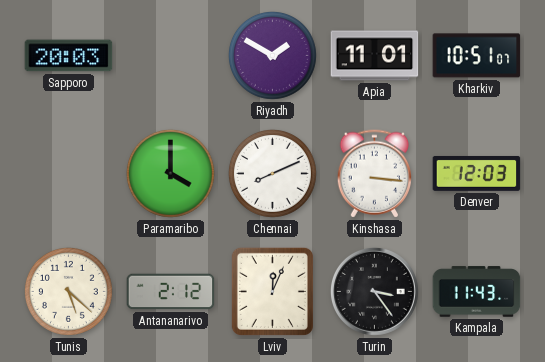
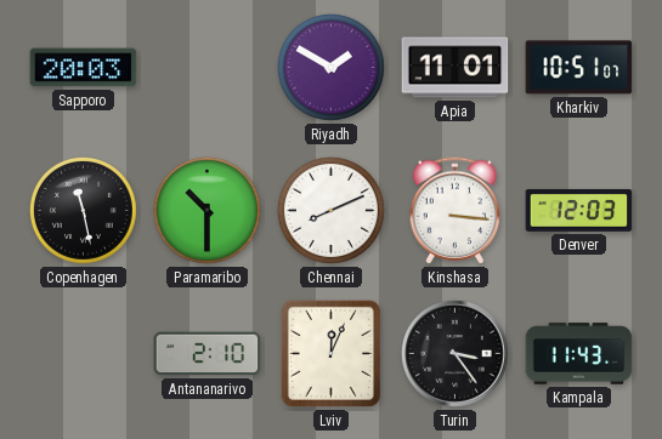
Copenhagen: none -> 11:28
Paramaribo: 4:00 -> 10:30
Tunis: 5:22 -> none
Antananarivo: 2:12 -> 2:10
